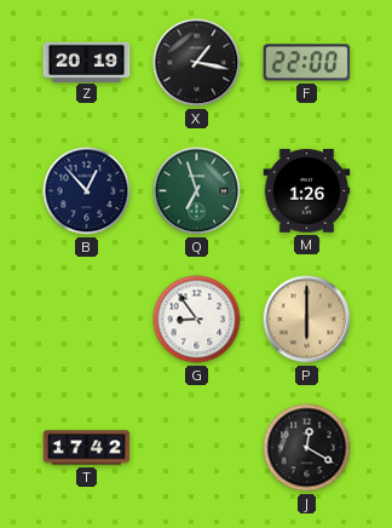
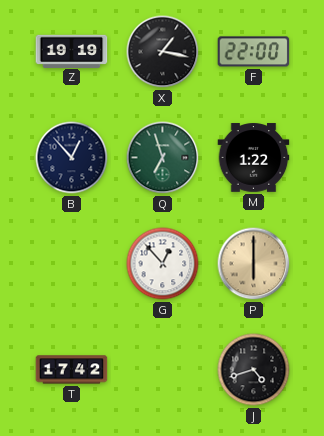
Z: 20:19 -> 19:19
M: 1:26 -> 1:22
G: 8:54 -> 12:53
J: 12:20 -> 4:42
